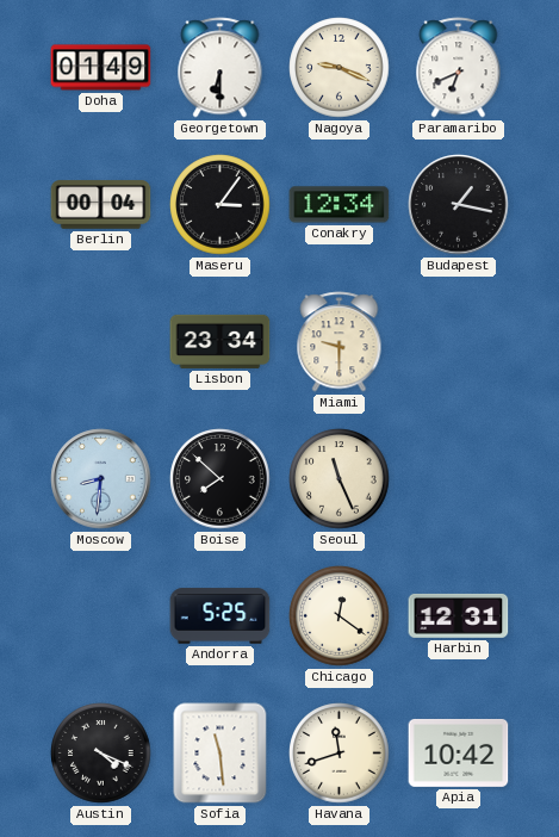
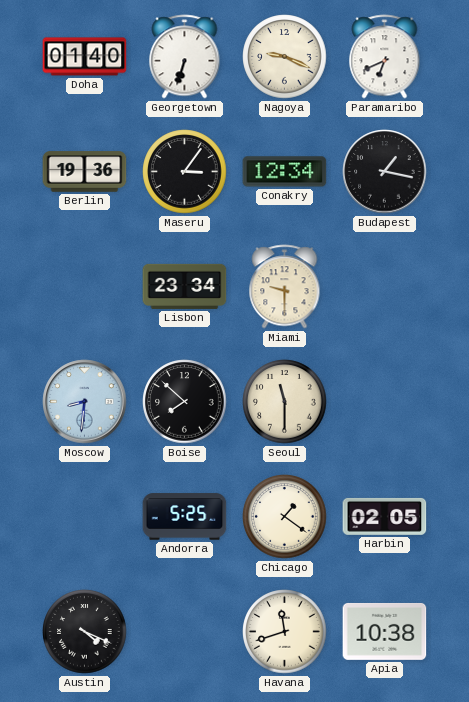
Doha: 01:49 -> 01:40
Georgetown: 6:30 -> 6:33
Berlin: 00:04 -> 19:36
Seoul: 11:26 -> 11:30
Chicago: 12:21 -> 1:21
Harbin: 12:31 -> 02:05
Sofia: 11:29 -> none
Apia: 10:42 -> 10:38
